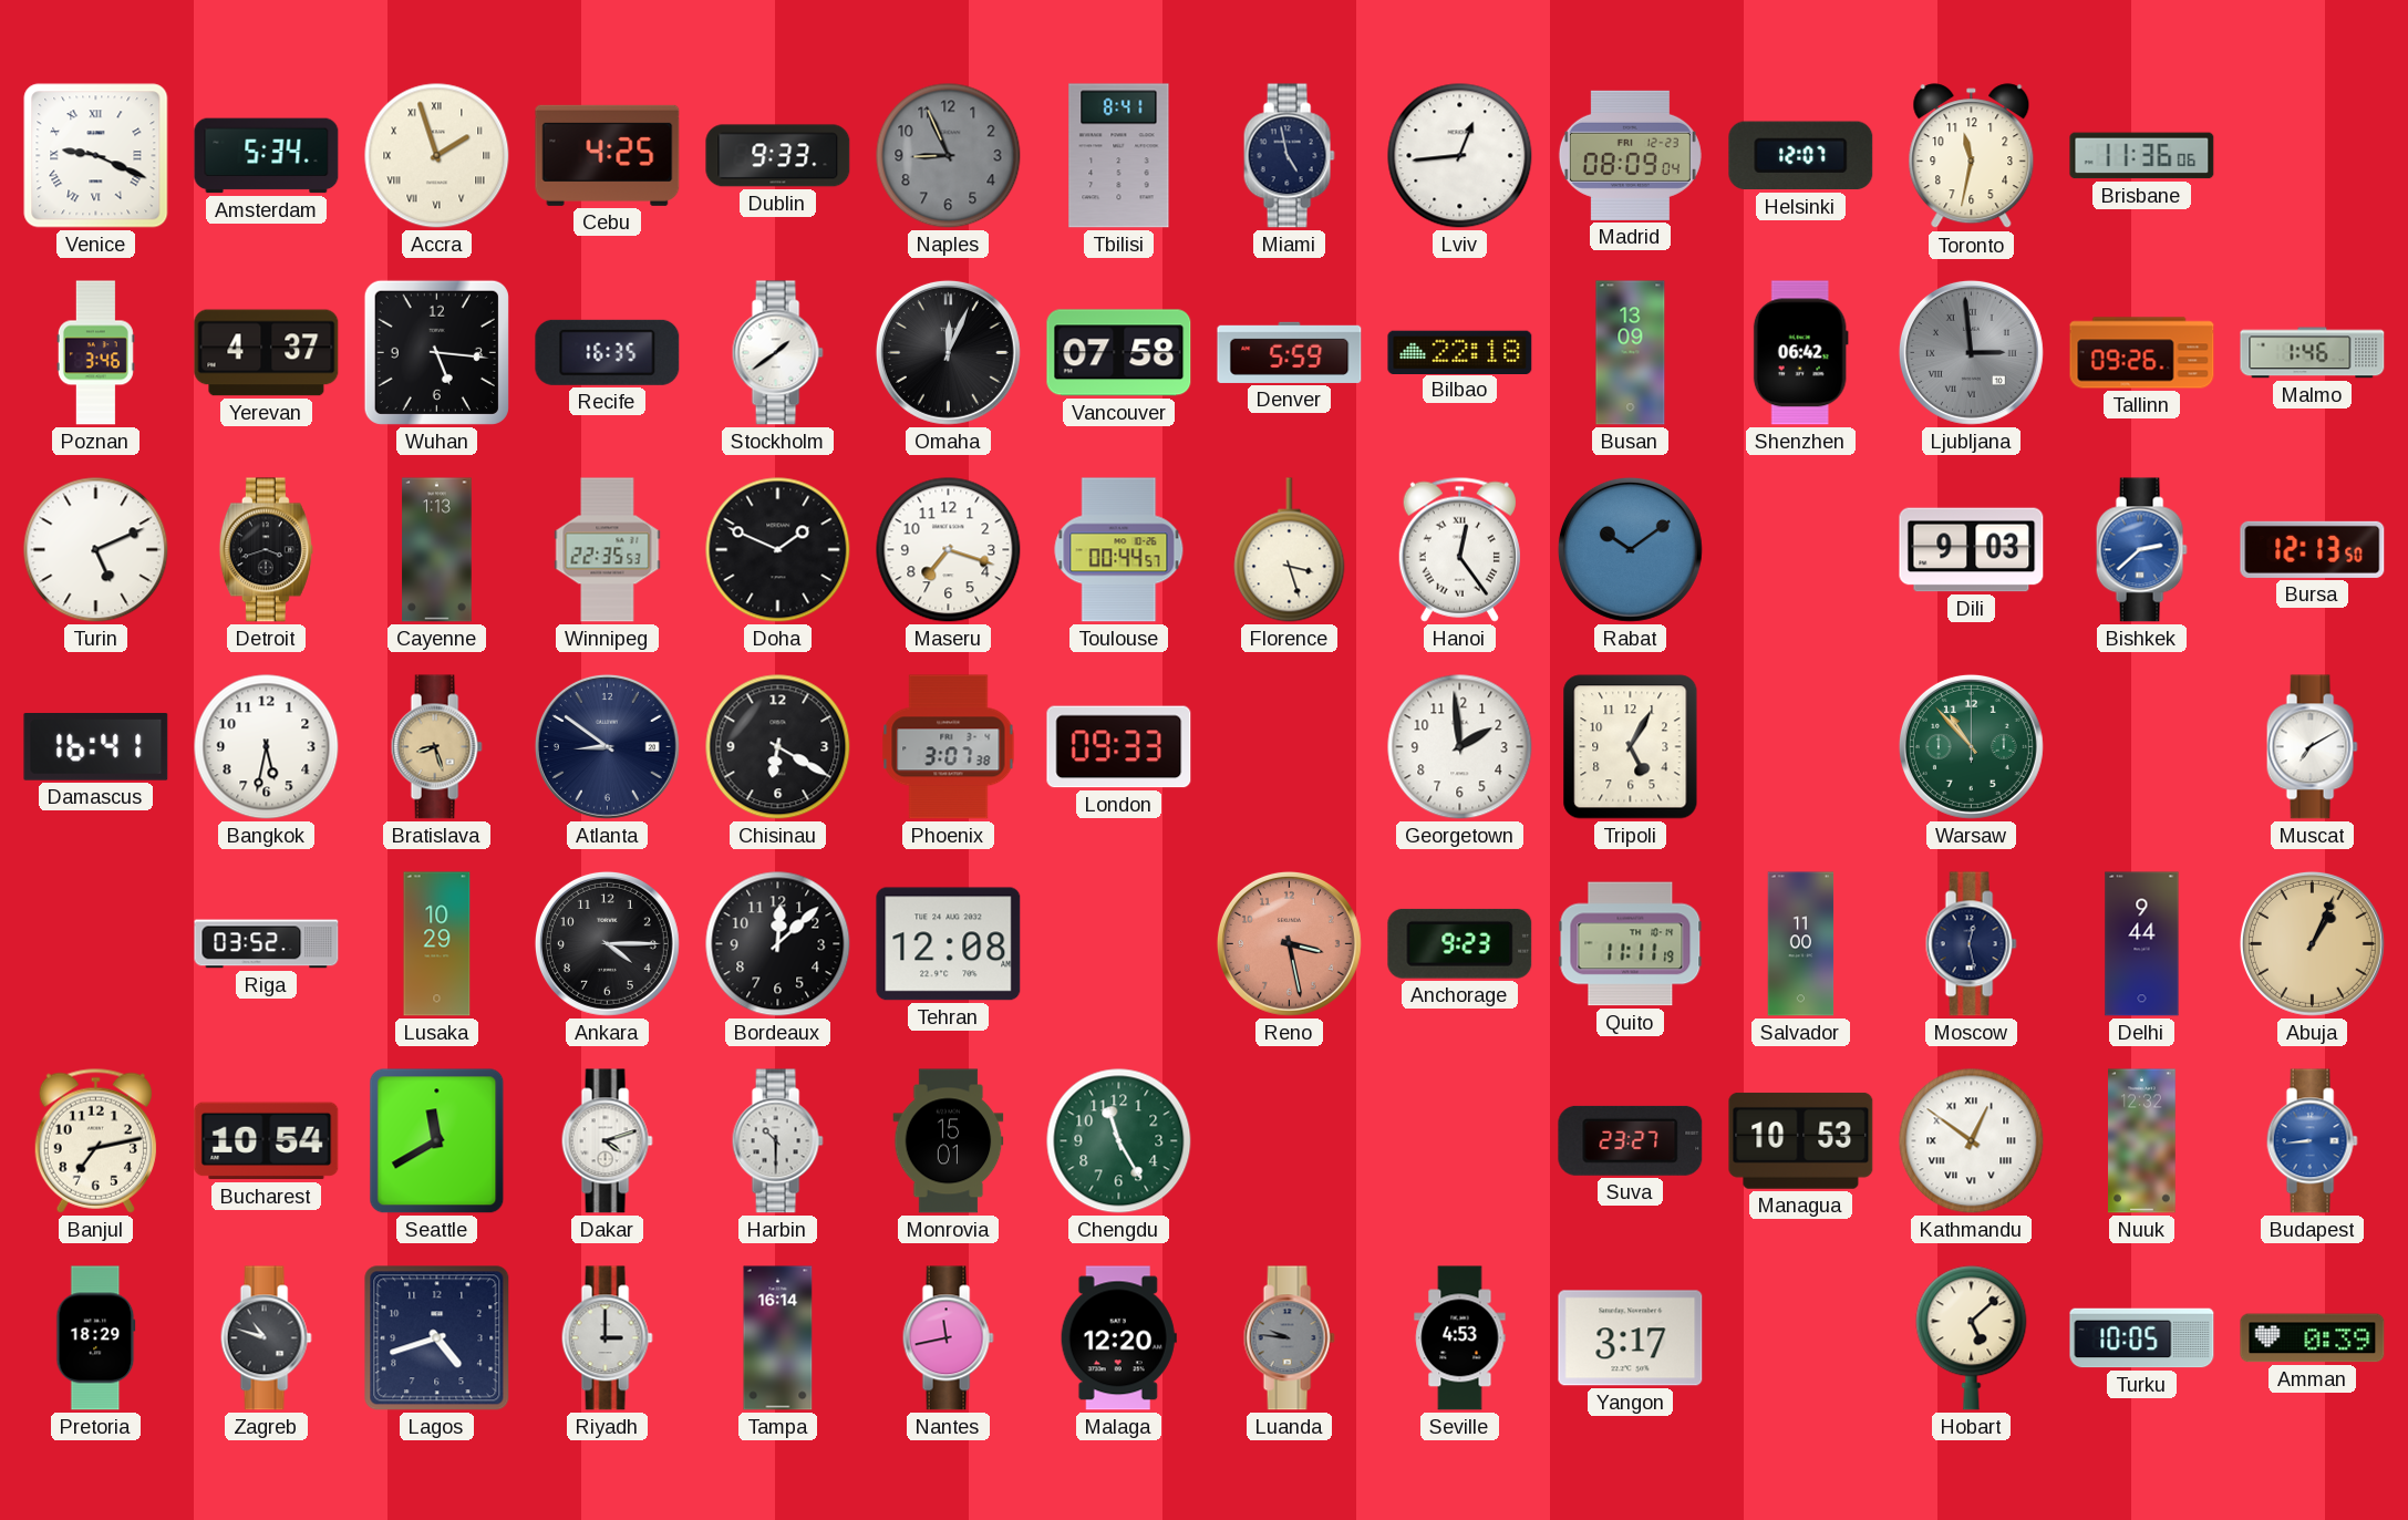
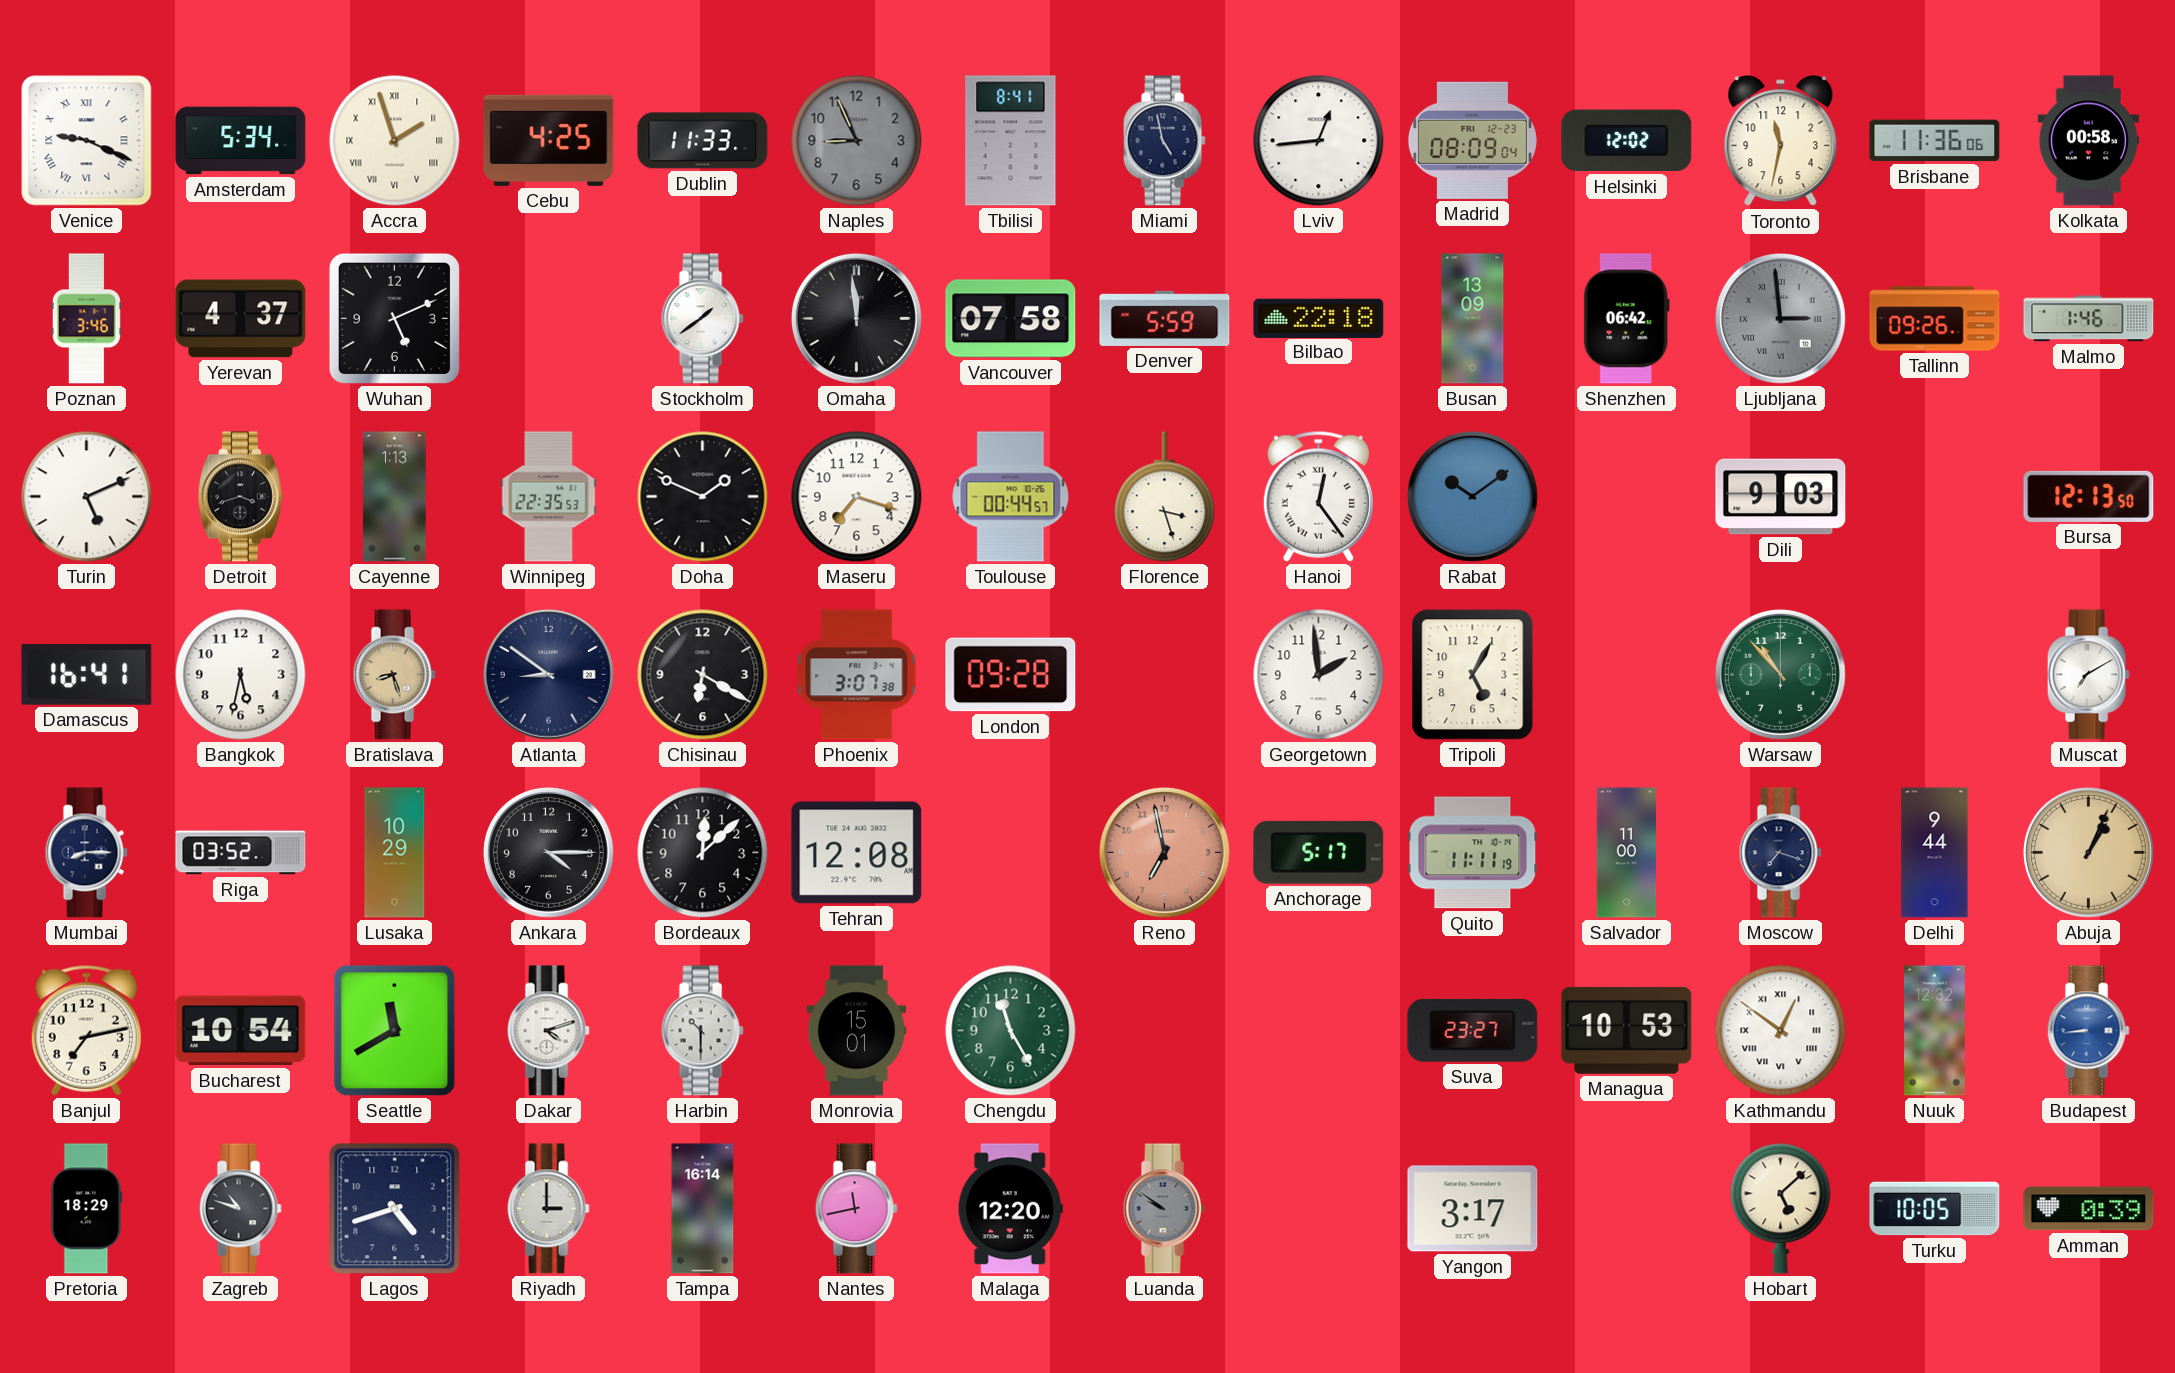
Dublin: 9:33 -> 11:33
Helsinki: 12:07 -> 12:02
Kolkata: none -> 00:58
Wuhan: 5:16 -> 5:11
Recife: 16:35 -> none
Omaha: 12:04 -> 11:59
Bishkek: 2:38 -> none
London: 09:33 -> 09:28
Mumbai: none -> 8:15
Reno: 3:28 -> 6:58
Anchorage: 9:23 -> 5:17
Moscow: 12:28 -> 7:18
Luanda: 9:46 -> 9:51
Seville: 4:53 -> none
